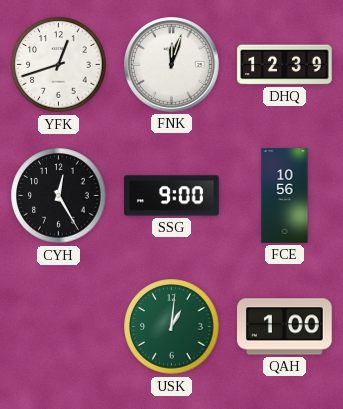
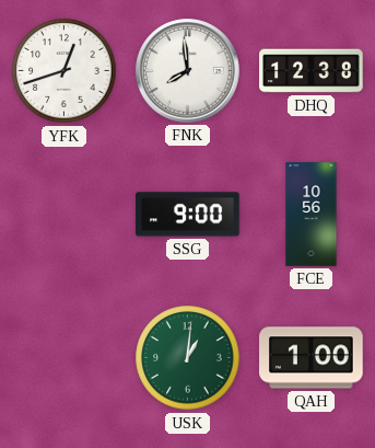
FNK: 12:03 -> 7:59
DHQ: 12:39 -> 12:38
CYH: 12:25 -> none
